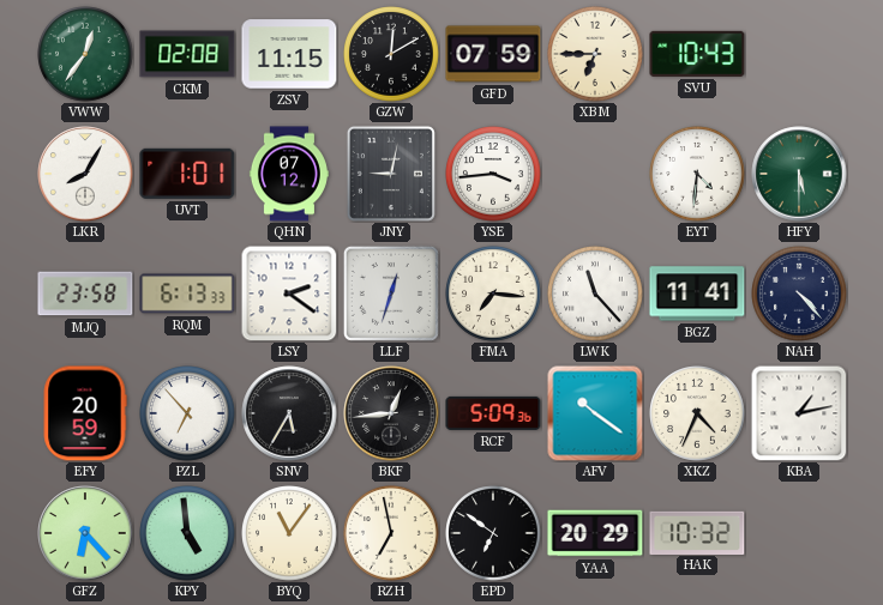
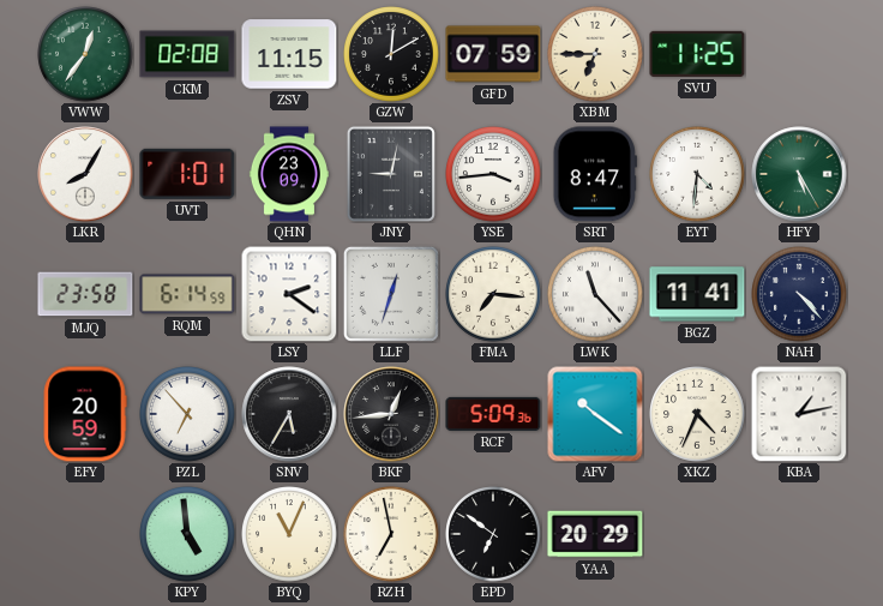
SVU: 10:43 -> 11:25
QHN: 07:12 -> 23:09
SRT: none -> 8:47
HFY: 5:30 -> 5:25
RQM: 6:13 -> 6:14
GFZ: 6:23 -> none
BYQ: 11:06 -> 11:04
HAK: 10:32 -> none
